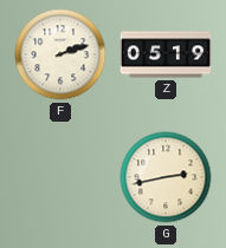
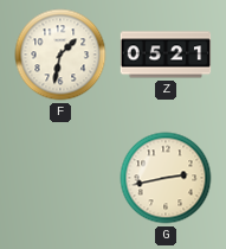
F: 2:12 -> 1:32
Z: 05:19 -> 05:21
